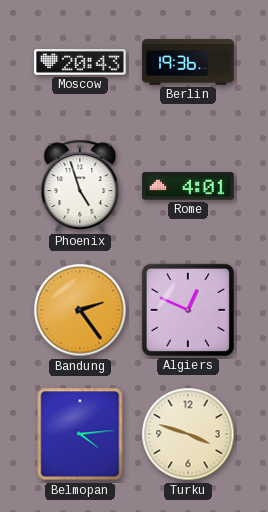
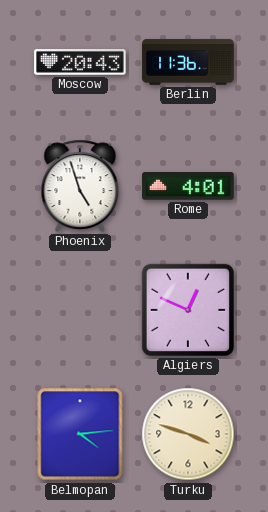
Berlin: 19:36 -> 11:36
Bandung: 2:24 -> none
